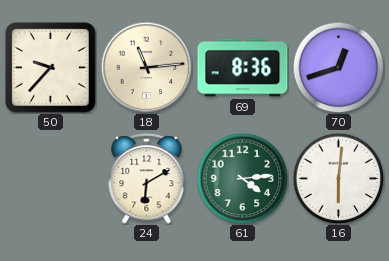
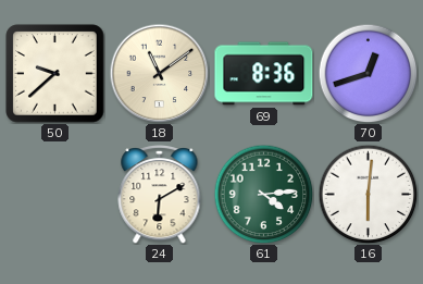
50: 9:37 -> 9:38
18: 11:14 -> 11:09
